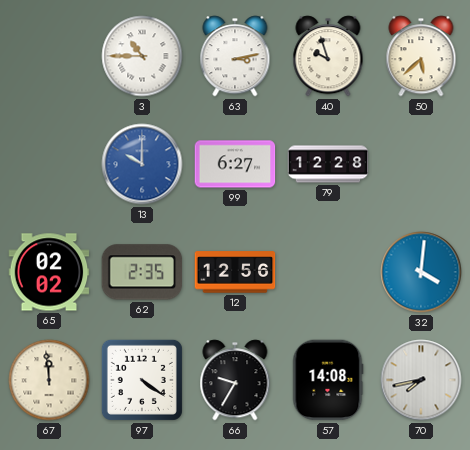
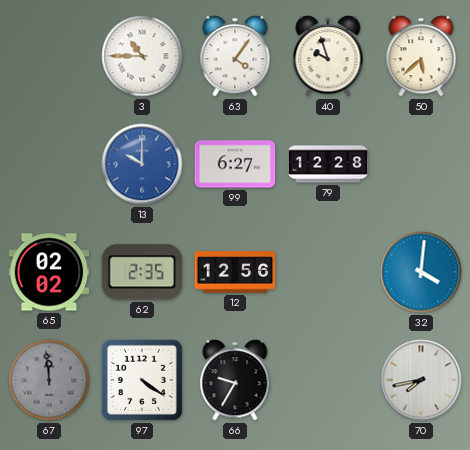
63: 3:13 -> 4:06
67 dial: cream -> grey
57: 14:08 -> none
